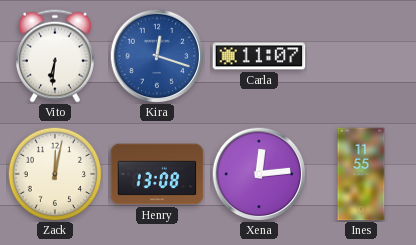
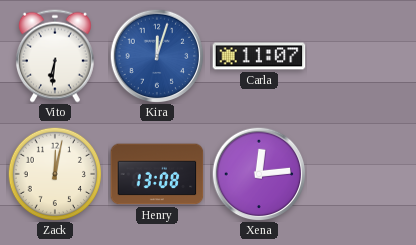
Kira: 12:18 -> 12:03
Ines: 11:55 -> none
